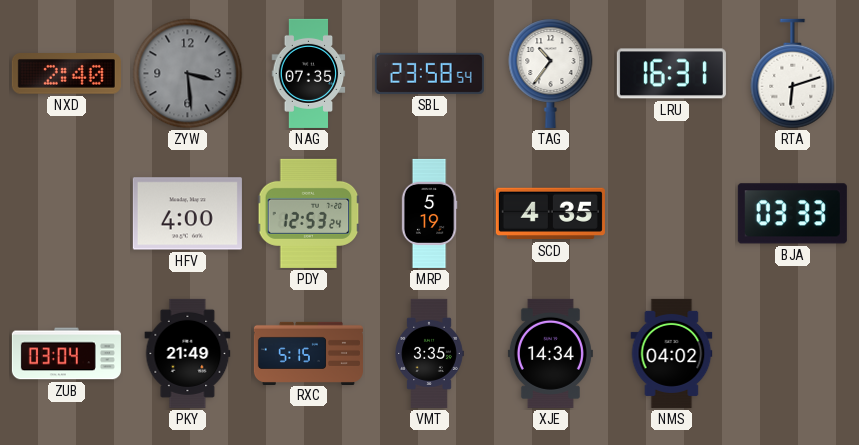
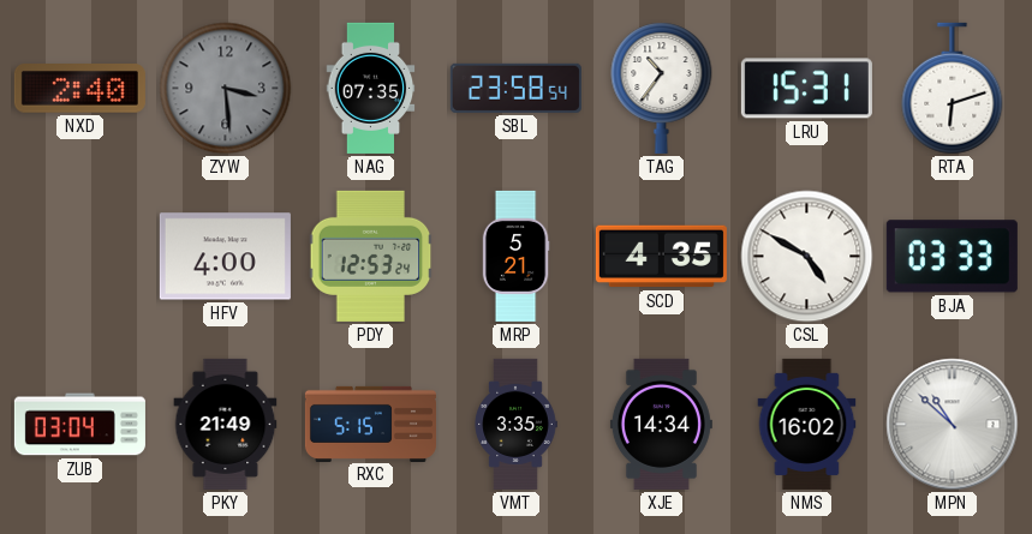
LRU: 16:31 -> 15:31
MRP: 5:19 -> 5:21
CSL: none -> 4:50
NMS: 04:02 -> 16:02
MPN: none -> 10:52
